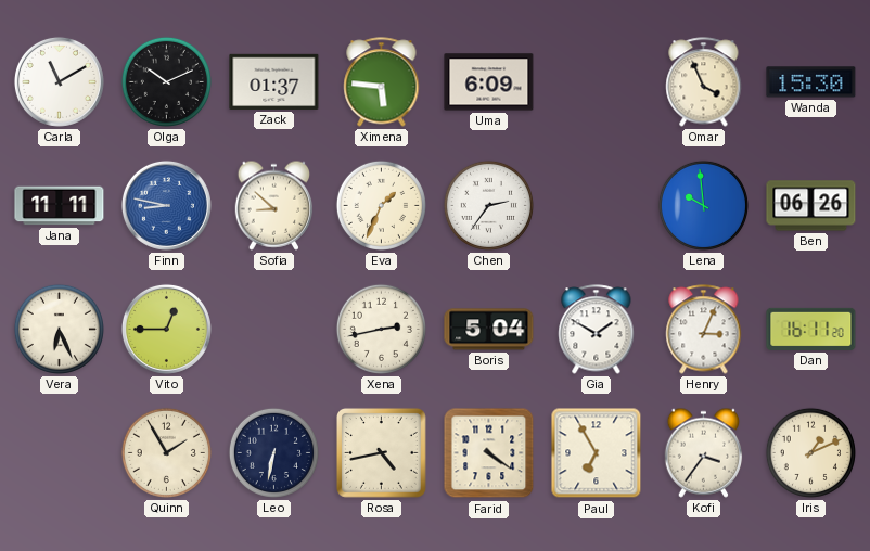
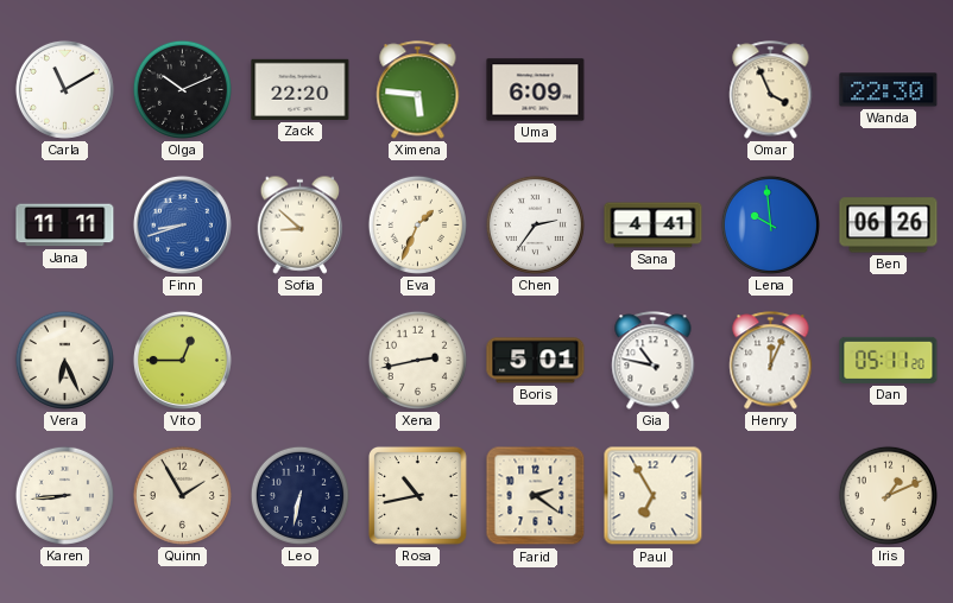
Zack: 01:37 -> 22:20
Wanda: 15:30 -> 22:30
Finn: 8:47 -> 8:42
Sana: none -> 4:41
Boris: 5:04 -> 5:01
Gia: 1:50 -> 10:47
Henry: 3:04 -> 12:04
Dan: 16:11 -> 05:11
Karen: none -> 8:44
Rosa: 4:43 -> 10:43
Farid: 4:21 -> 2:21
Kofi: 3:36 -> none
